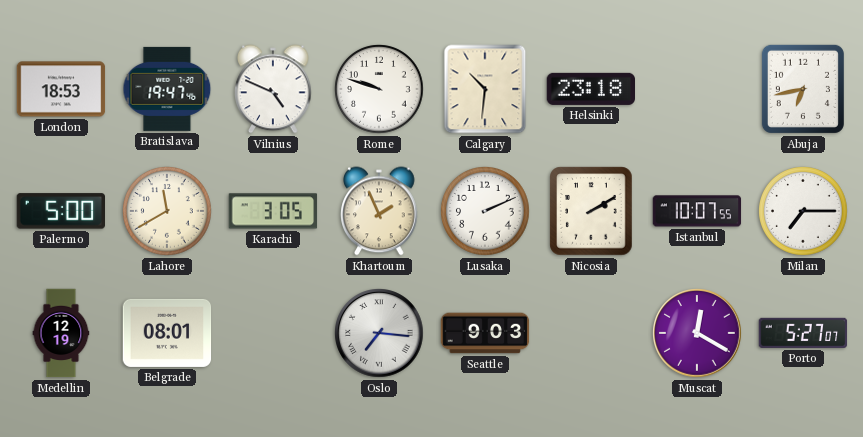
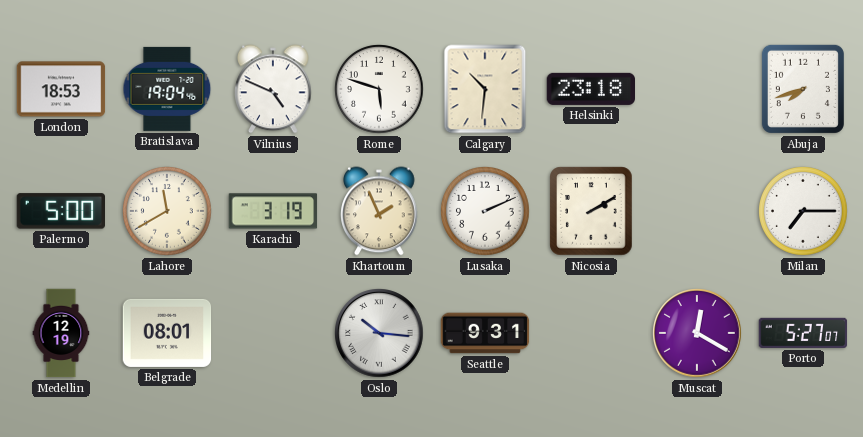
Bratislava: 19:47 -> 19:04
Rome: 9:48 -> 5:48
Abuja: 6:43 -> 7:42
Karachi: 3:05 -> 3:19
Istanbul: 10:07 -> none
Oslo: 7:16 -> 10:16
Seattle: 9:03 -> 9:31
